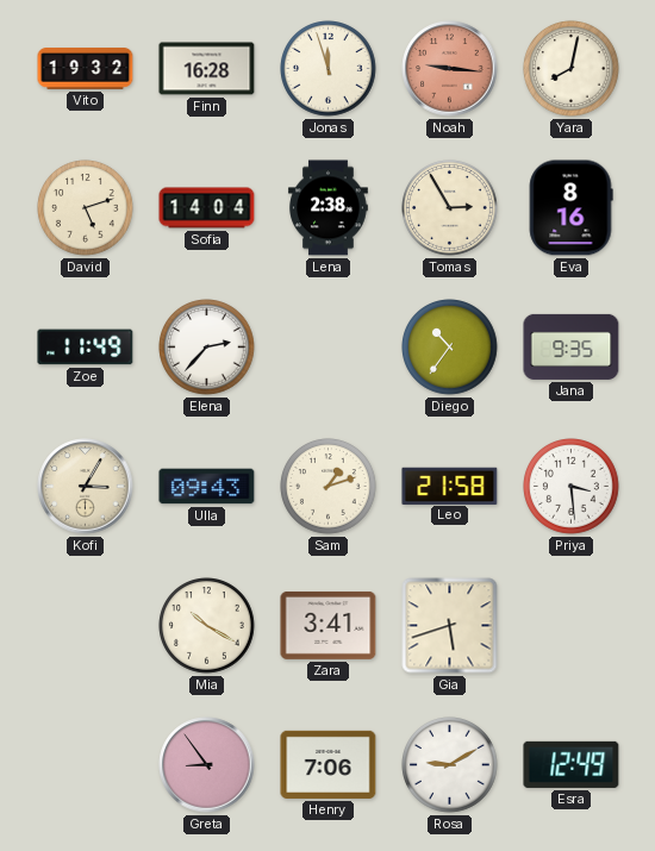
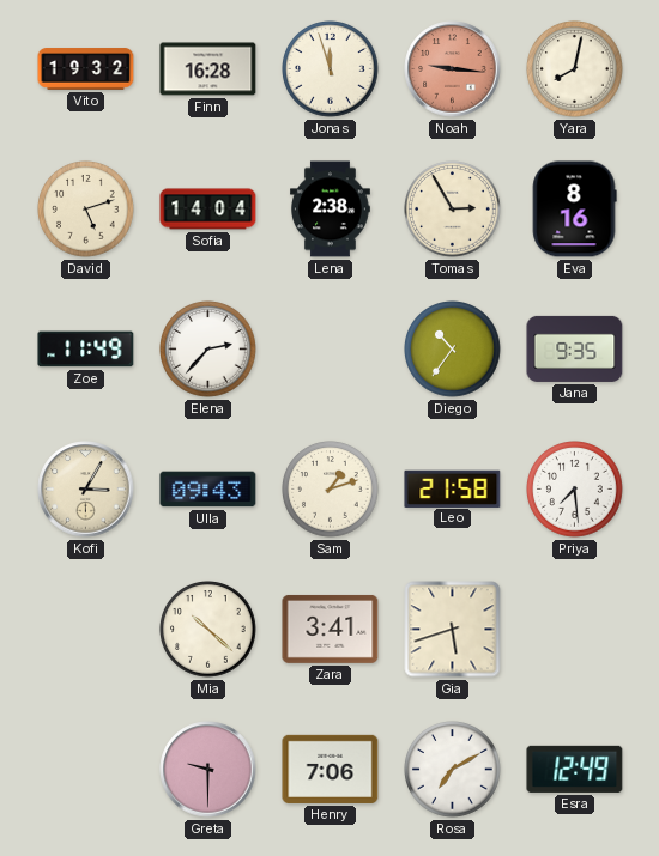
Priya: 3:29 -> 7:29
Mia: 10:20 -> 10:22
Greta: 8:54 -> 9:30
Rosa: 9:10 -> 7:10
